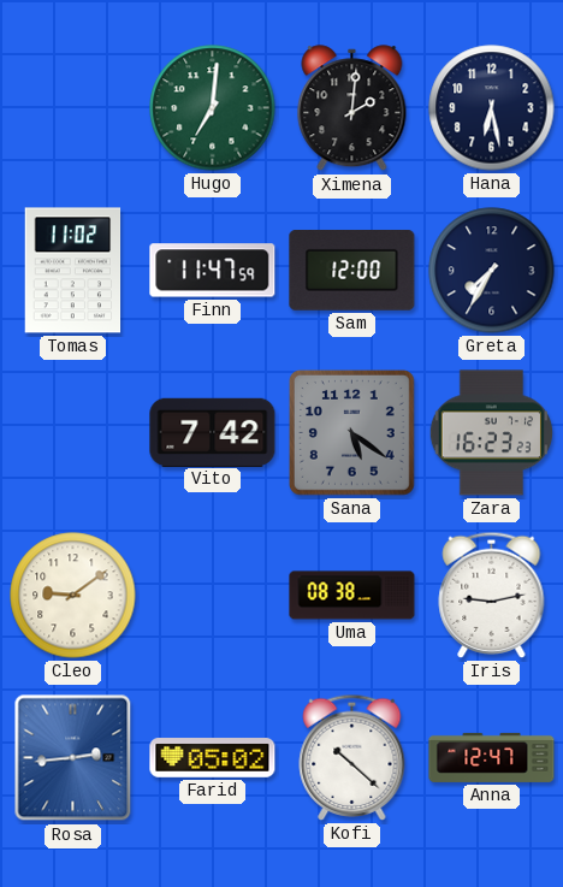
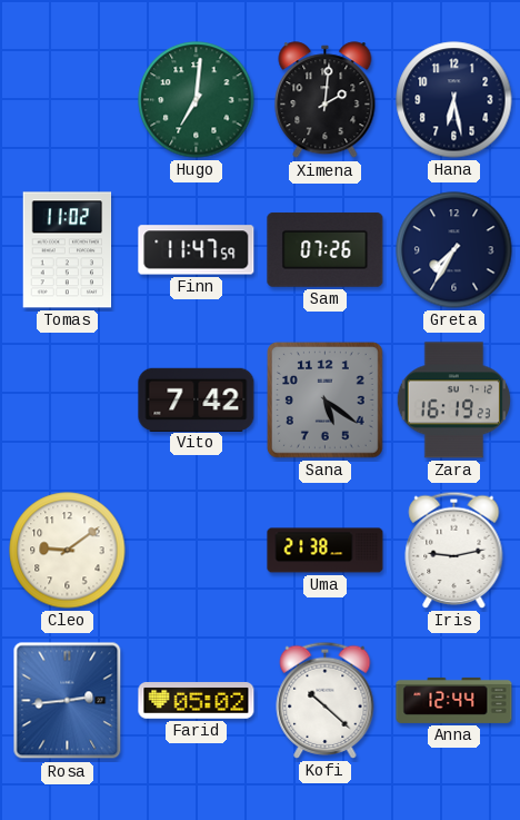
Sam: 12:00 -> 07:26
Zara: 16:23 -> 16:19
Uma: 08:38 -> 21:38
Anna: 12:47 -> 12:44
